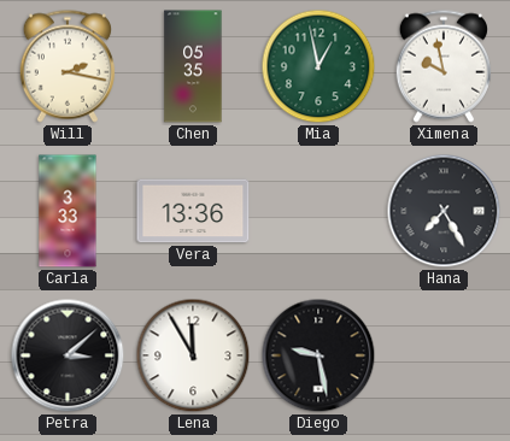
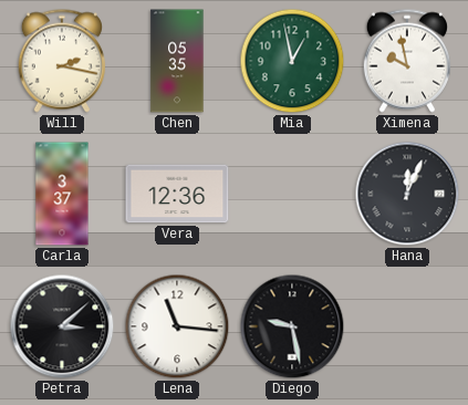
Carla: 3:33 -> 3:37
Vera: 13:36 -> 12:36
Hana: 7:25 -> 12:04
Lena: 11:55 -> 11:16
